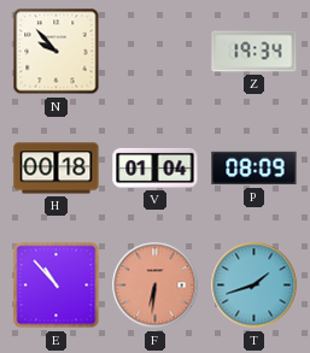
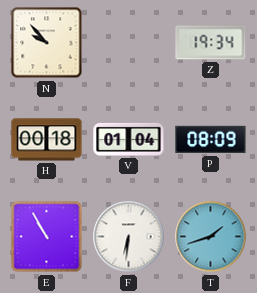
E: 10:53 -> 10:55
F dial: salmon -> white
